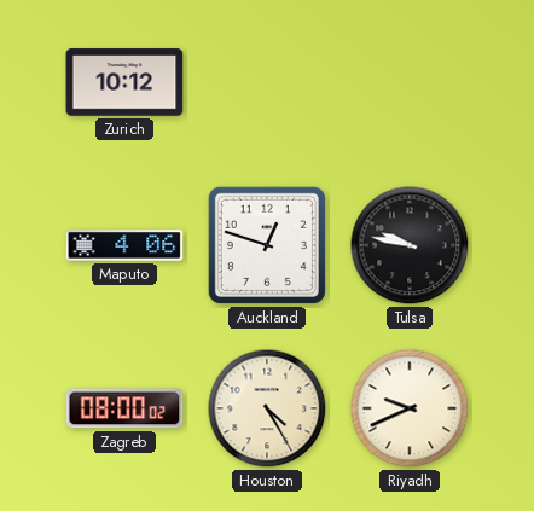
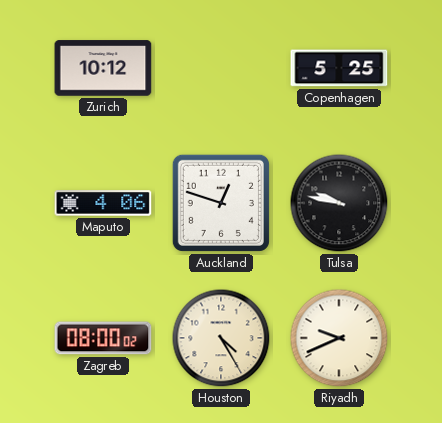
Copenhagen: none -> 5:25
